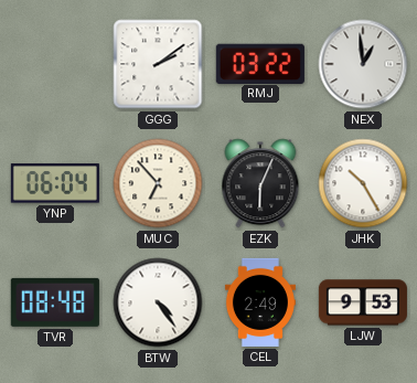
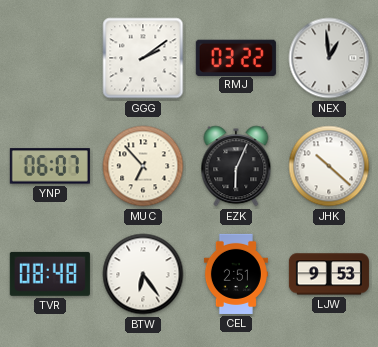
YNP: 06:04 -> 06:07
JHK: 10:25 -> 10:22
BTW: 4:24 -> 6:24
CEL: 2:49 -> 2:51
